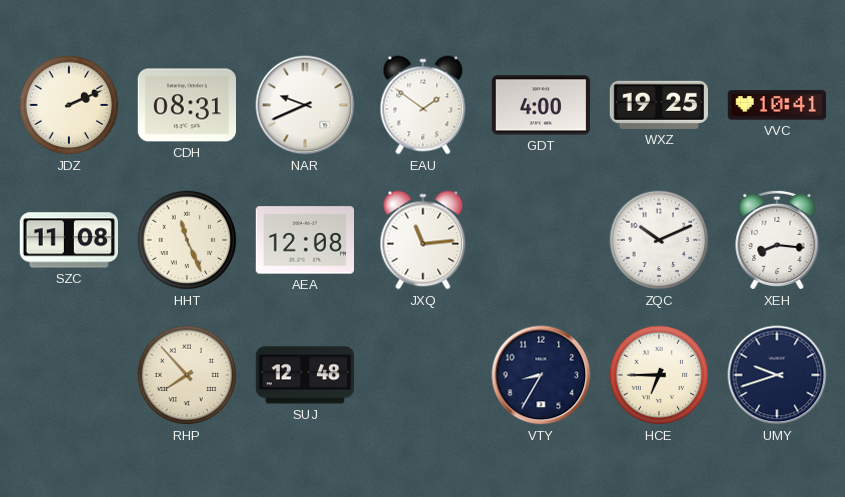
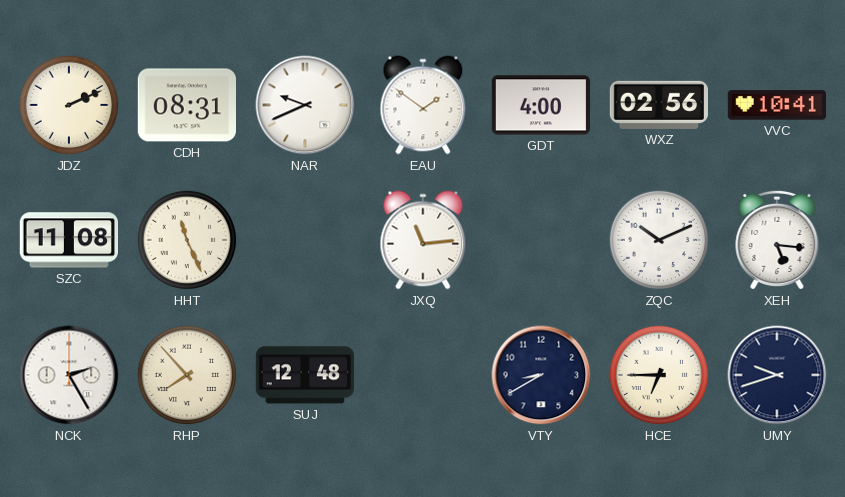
WXZ: 19:25 -> 02:56
AEA: 12:08 -> none
XEH: 8:16 -> 5:16
NCK: none -> 2:25
VTY: 8:35 -> 8:40
